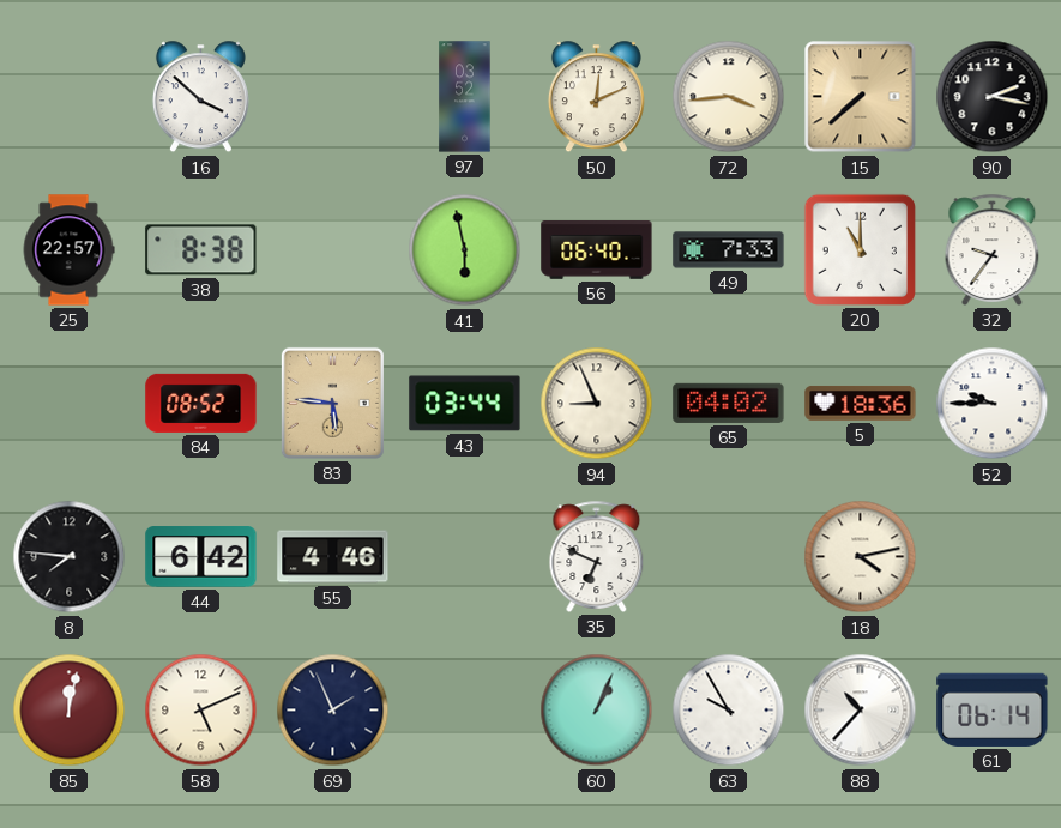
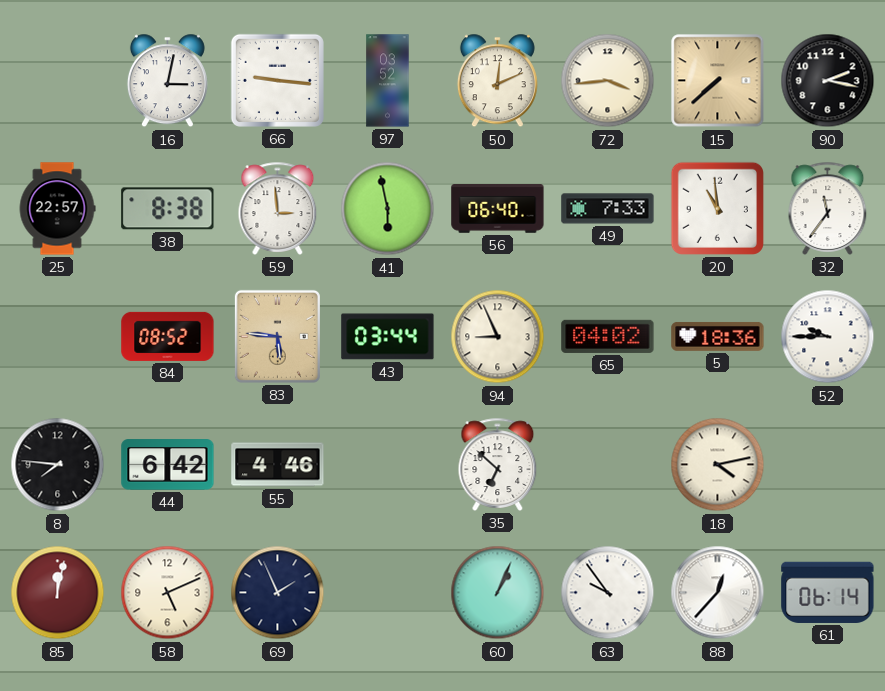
16: 3:52 -> 3:02
66: none -> 9:16
59: none -> 2:59
20: 11:00 -> 10:59
32: 9:36 -> 11:36
35: 6:49 -> 6:52
63: 9:55 -> 9:54
88: 10:37 -> 12:37
